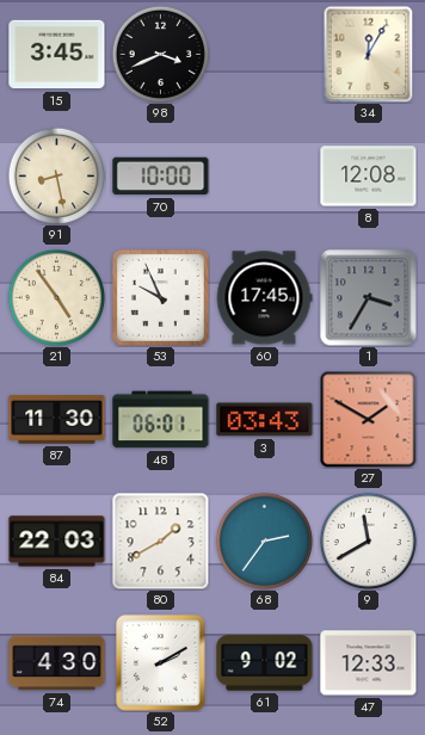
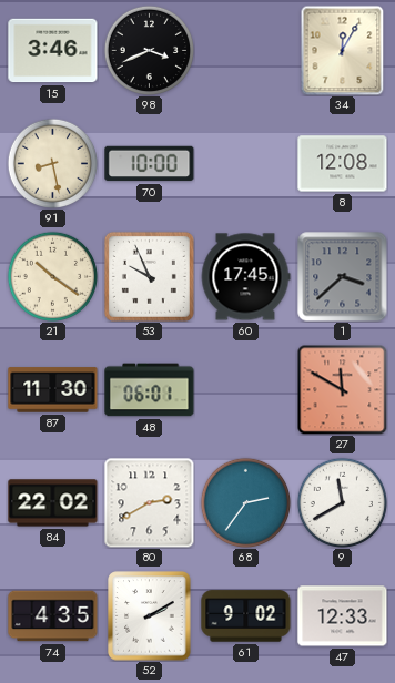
15: 3:45 -> 3:46
21: 4:54 -> 10:21
1: 3:35 -> 3:38
3: 03:43 -> none
27: 1:50 -> 11:50
84: 22:03 -> 22:02
80: 1:40 -> 2:40
74: 4:30 -> 4:35
